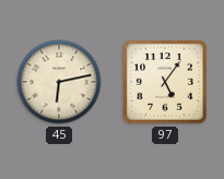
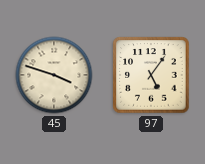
45: 6:13 -> 3:48
